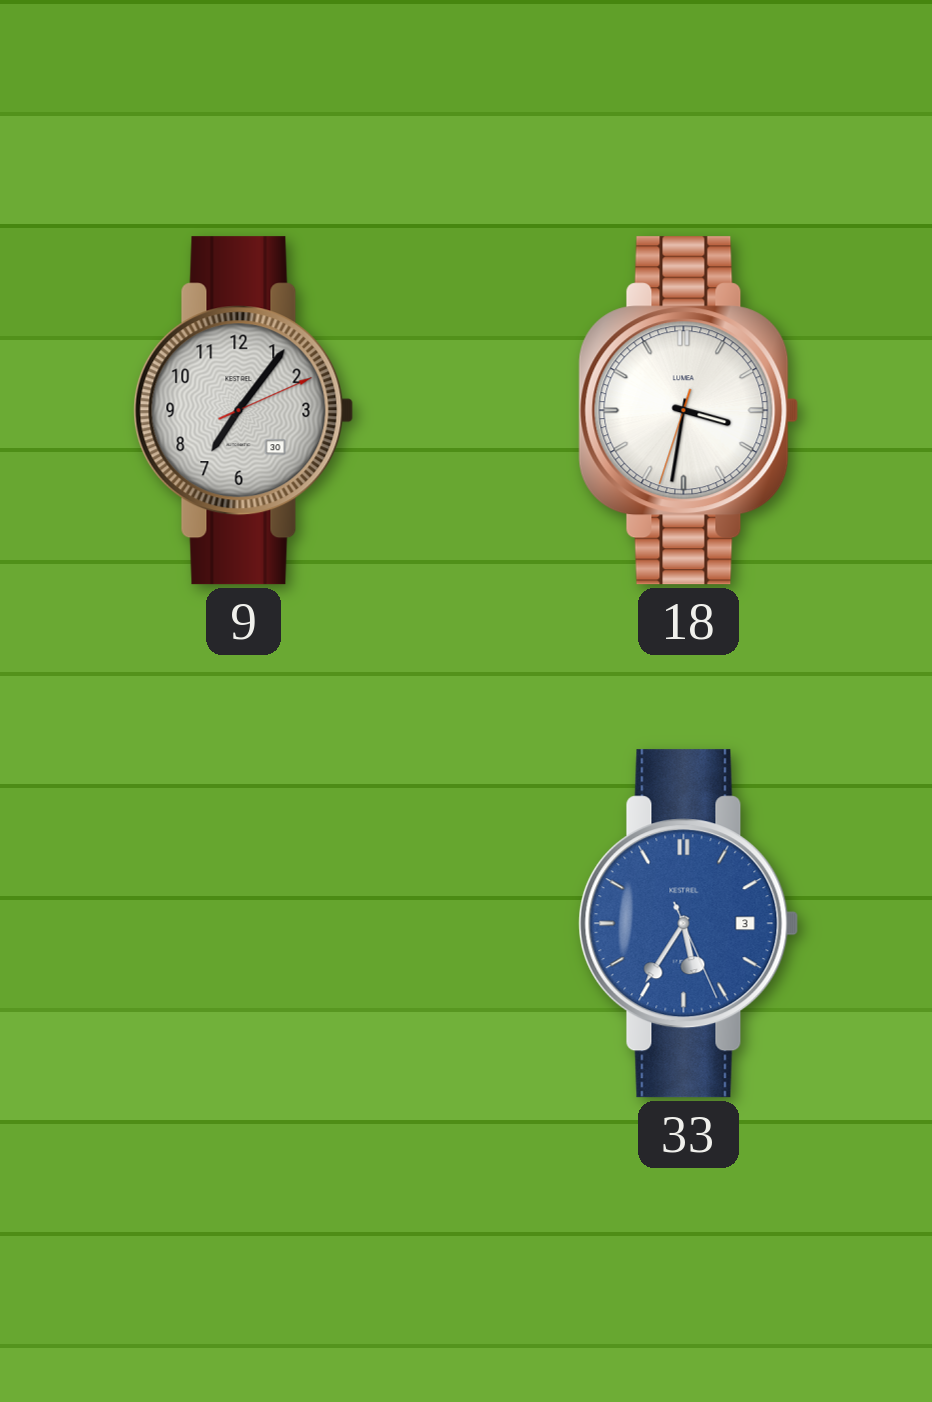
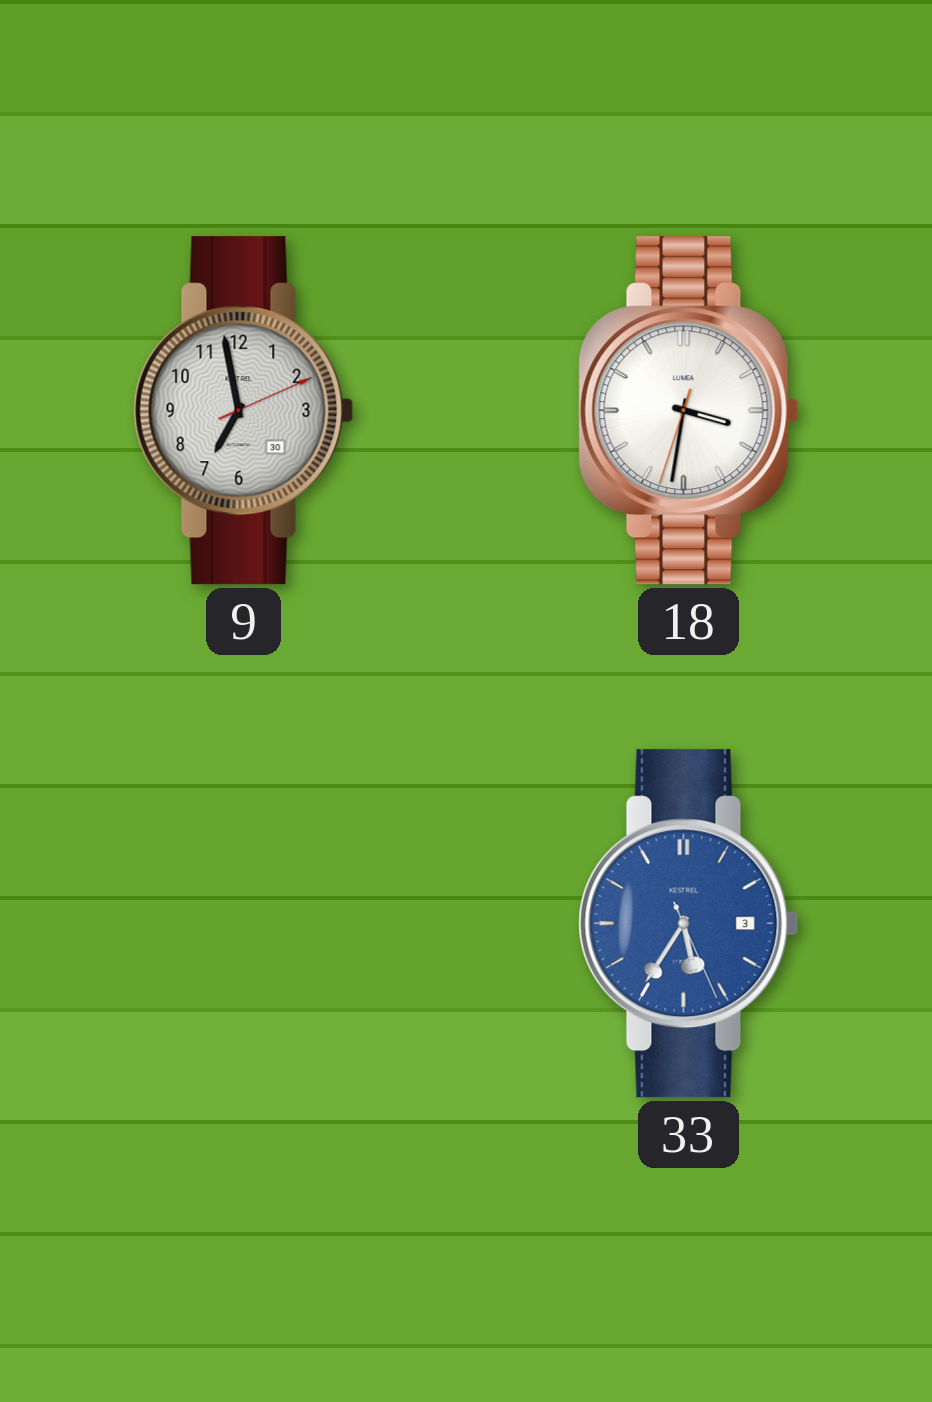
9: 7:06 -> 6:58
